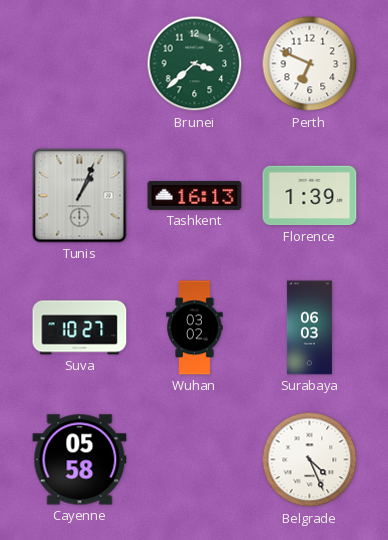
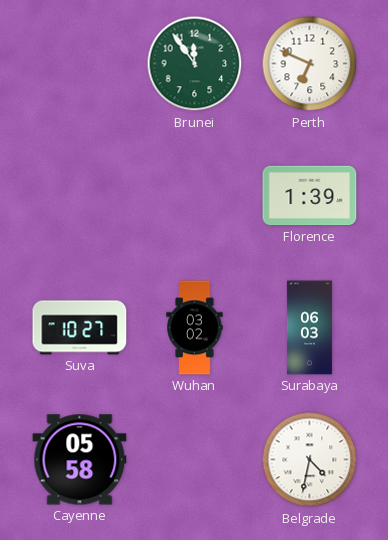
Brunei: 3:38 -> 11:54
Tunis: 1:04 -> none
Tashkent: 16:13 -> none
Belgrade: 4:26 -> 4:32
